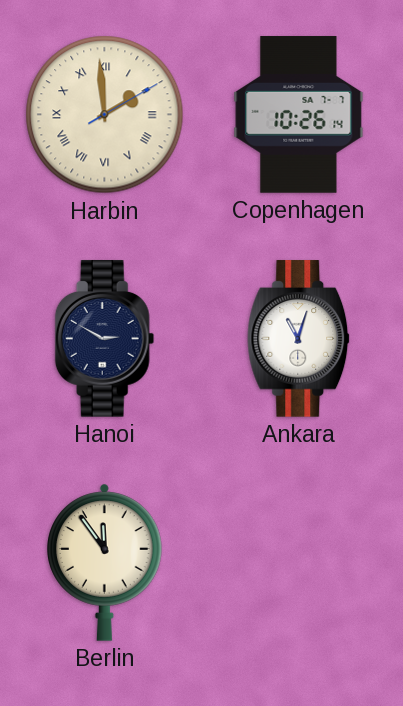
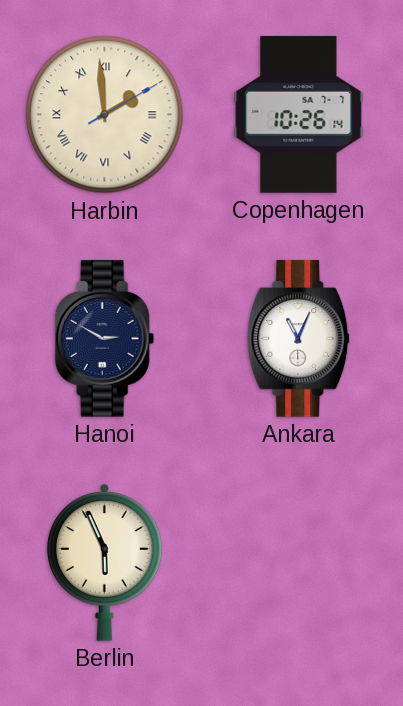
Ankara: 11:03 -> 11:04
Berlin: 11:54 -> 5:56
